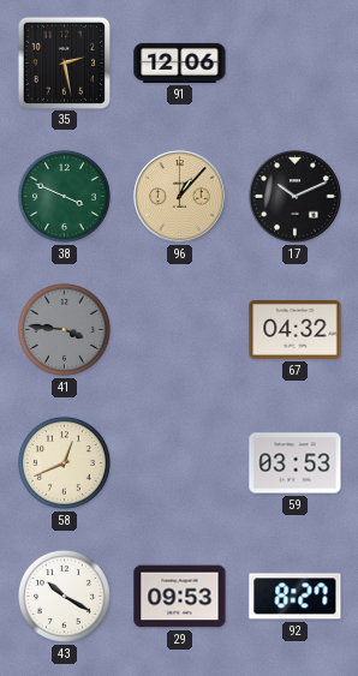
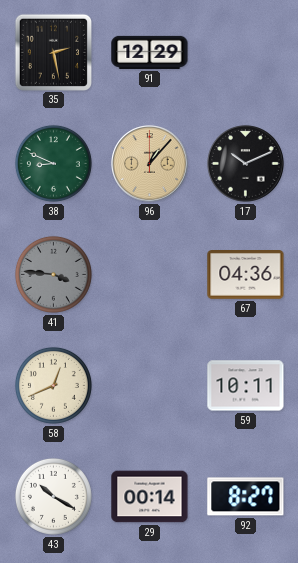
91: 12:06 -> 12:29
38: 3:49 -> 8:49
67: 04:32 -> 04:36
59: 03:53 -> 10:11
29: 09:53 -> 00:14
